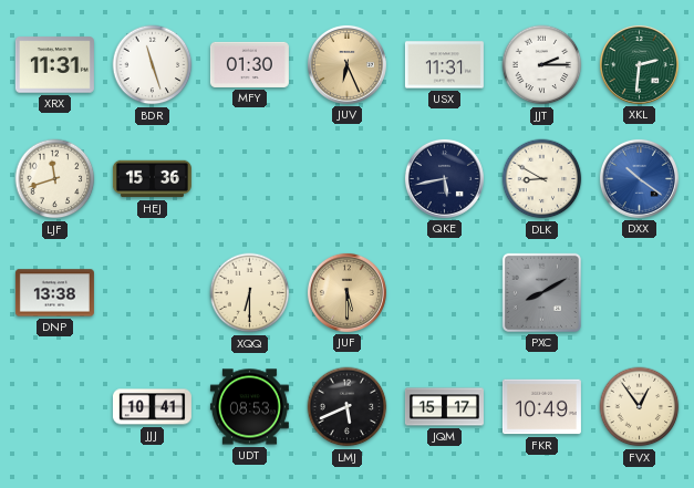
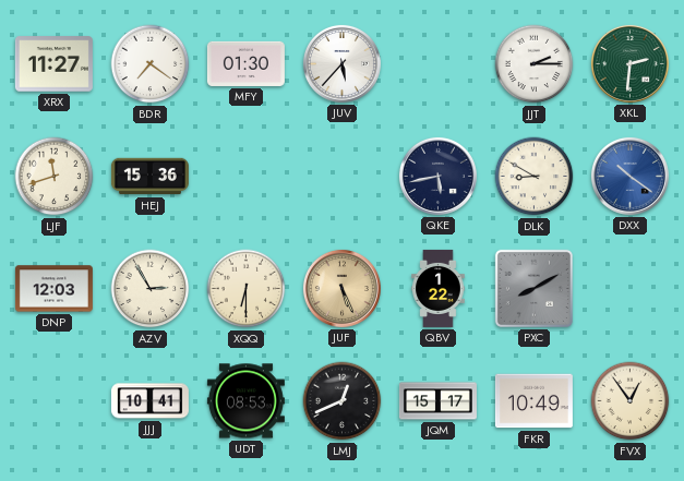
XRX: 11:31 -> 11:27
BDR: 11:27 -> 7:21
JUV: 6:26 -> 5:37
JUV dial: champagne -> white
USX: 11:31 -> none
DNP: 13:38 -> 12:03
AZV: none -> 2:55
JUF: 5:30 -> 5:26
QBV: none -> 1:22
LMJ: 5:41 -> 12:41
